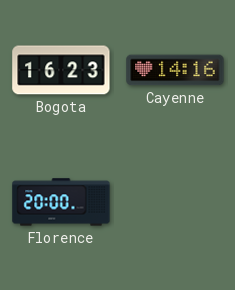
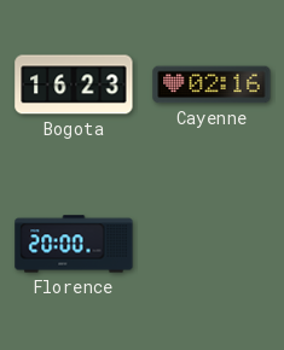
Cayenne: 14:16 -> 02:16
